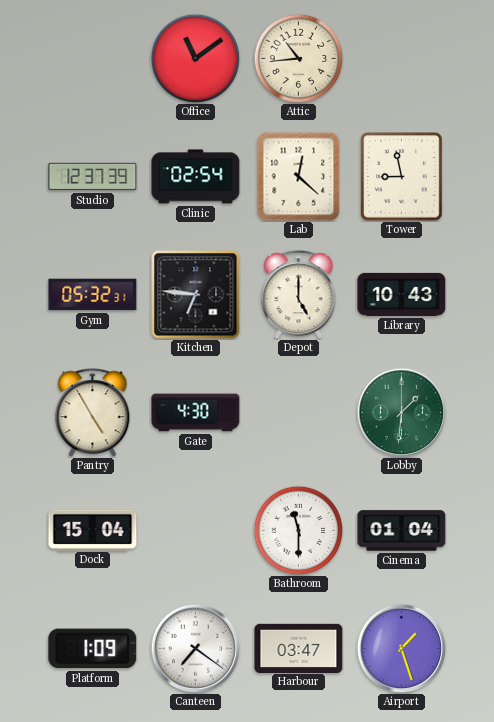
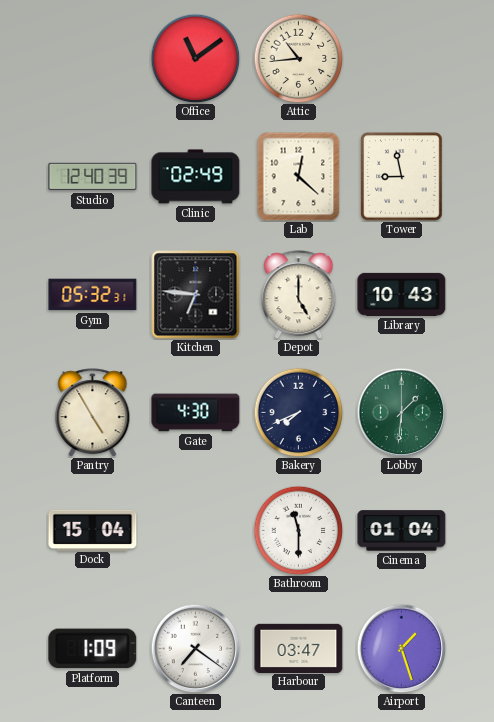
Studio: 12:37 -> 12:40
Clinic: 02:54 -> 02:49
Bakery: none -> 7:41
